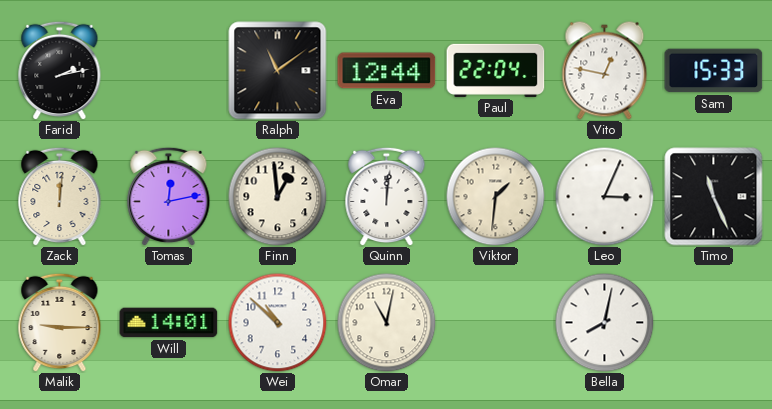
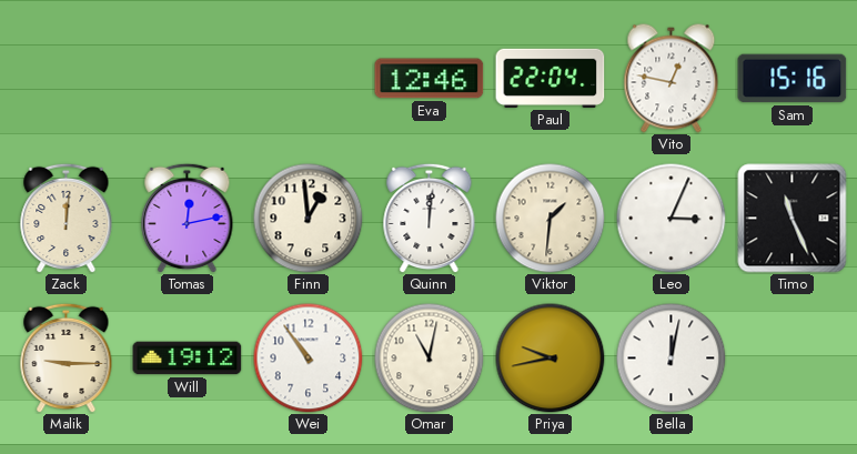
Farid: 2:13 -> none
Ralph: 11:09 -> none
Eva: 12:44 -> 12:46
Sam: 15:33 -> 15:16
Will: 14:01 -> 19:12
Wei: 10:52 -> 10:54
Priya: none -> 9:43
Bella: 8:02 -> 12:02
